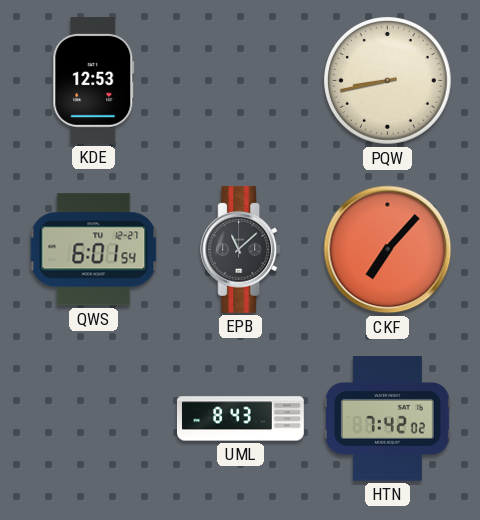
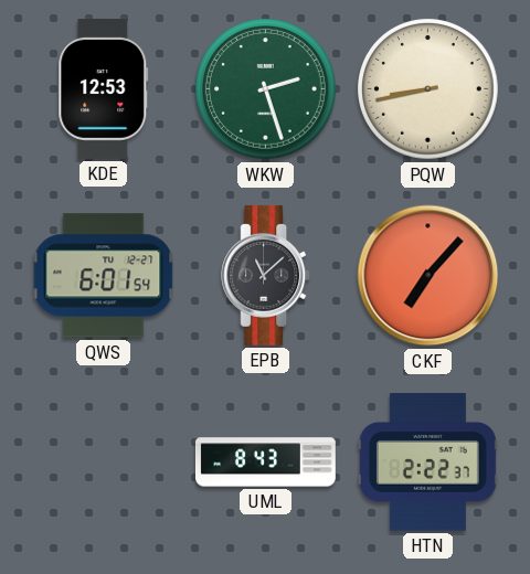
WKW: none -> 2:27
HTN: 7:42 -> 2:22
